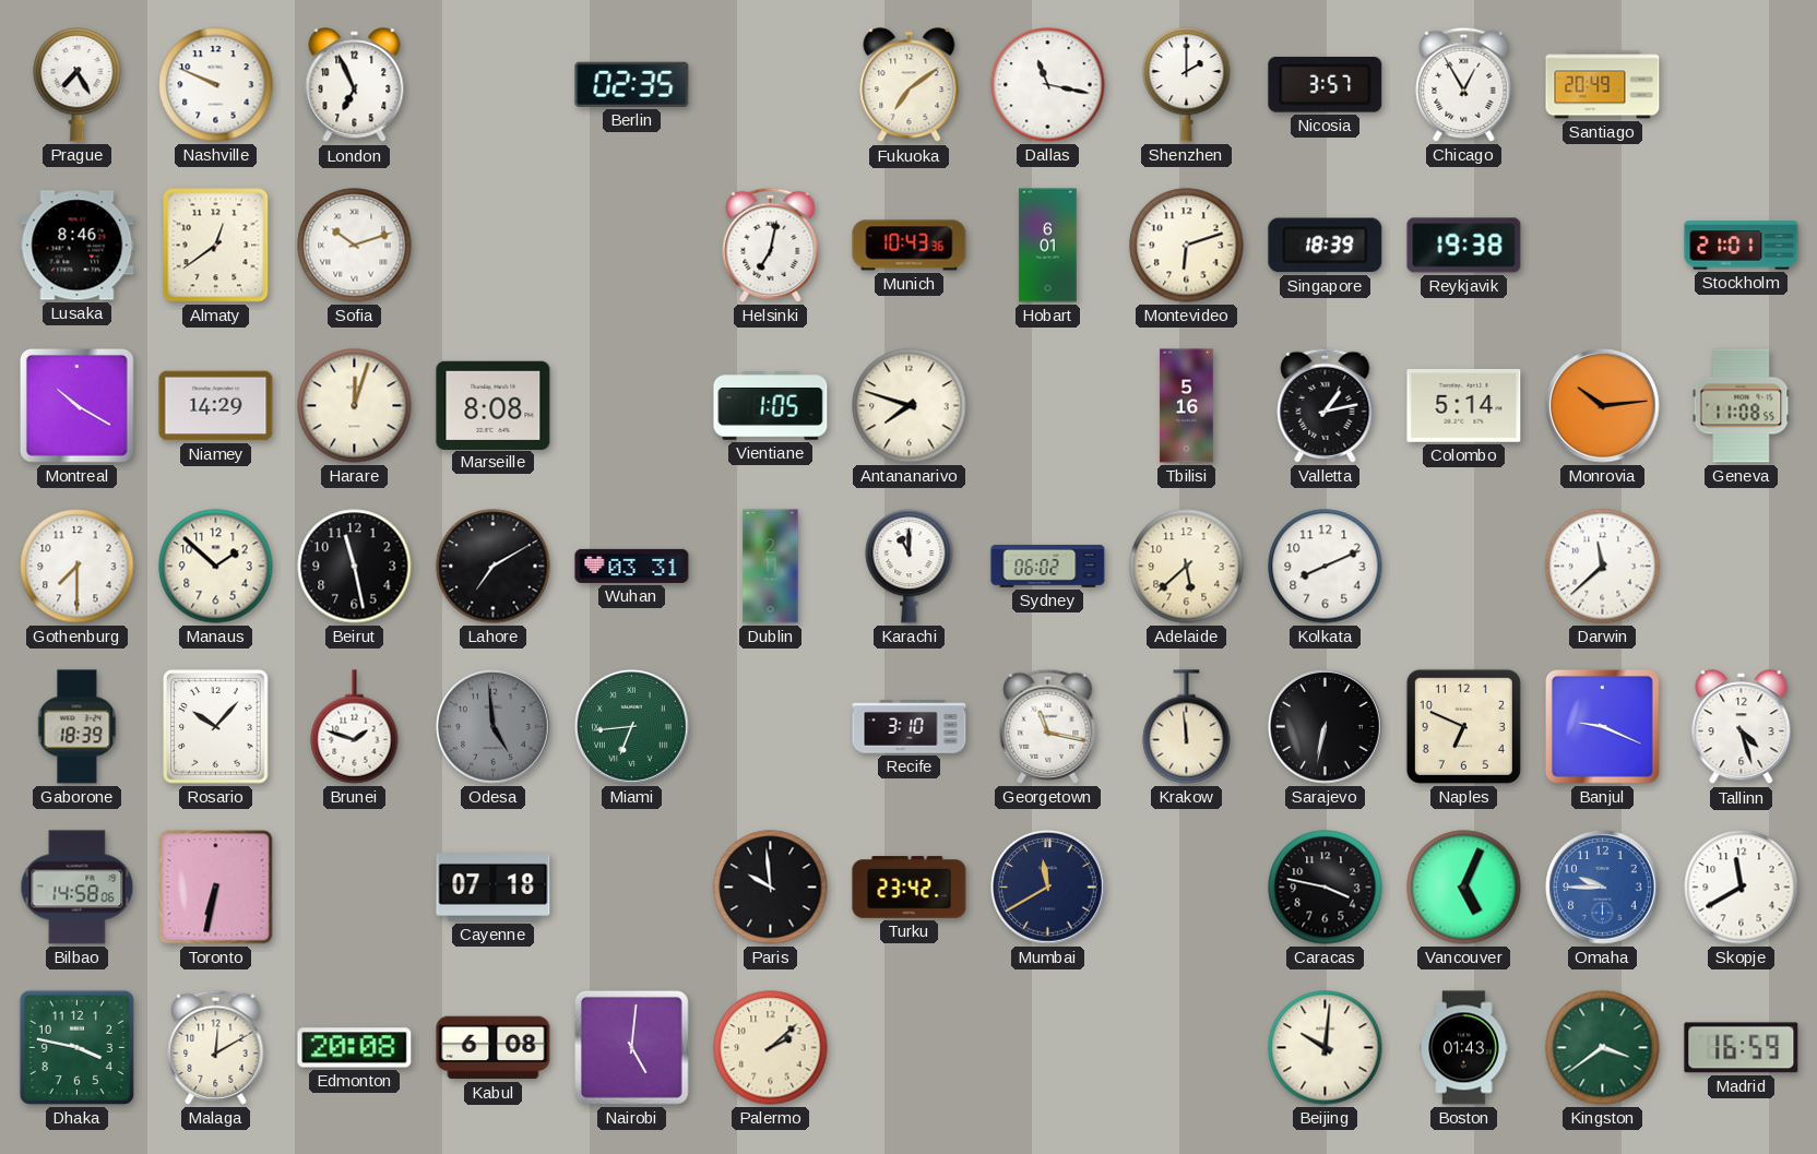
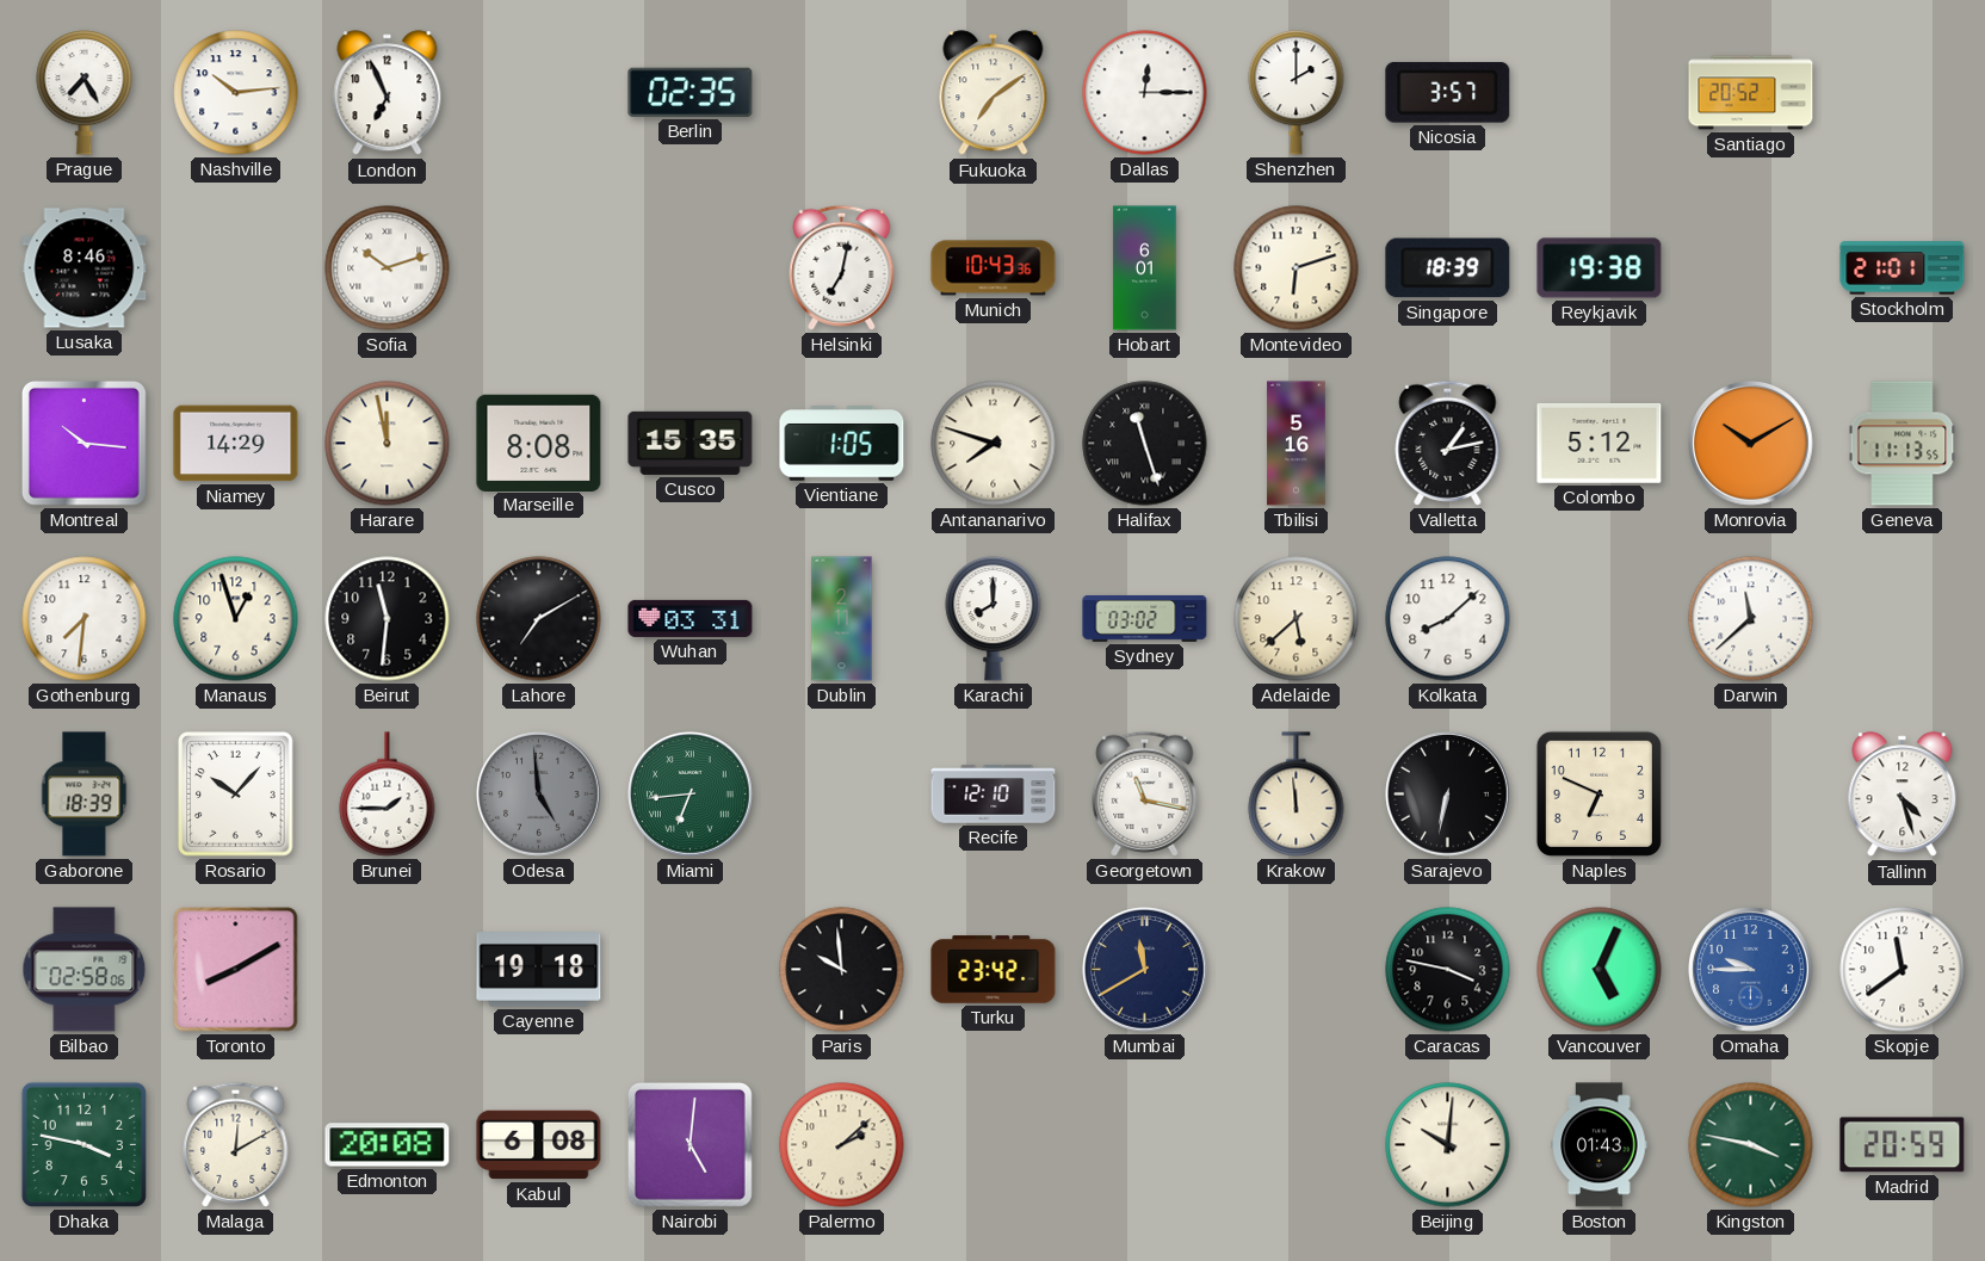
Nashville: 9:49 -> 10:14
Dallas: 11:17 -> 12:15
Chicago: 12:55 -> none
Santiago: 20:49 -> 20:52
Almaty: 12:39 -> none
Montreal: 10:20 -> 10:16
Harare: 12:03 -> 11:58
Cusco: none -> 15:35
Halifax: none -> 11:27
Colombo: 5:14 -> 5:12
Monrovia: 10:14 -> 10:10
Geneva: 11:08 -> 11:13
Gothenburg: 7:30 -> 7:31
Manaus: 1:52 -> 12:57
Beirut: 11:28 -> 11:31
Karachi: 11:00 -> 8:00
Sydney: 06:02 -> 03:02
Kolkata: 8:11 -> 8:08
Brunei: 1:48 -> 1:45
Recife: 3:10 -> 12:10
Banjul: 9:19 -> none
Bilbao: 14:58 -> 02:58
Toronto: 6:32 -> 8:10
Cayenne: 07:18 -> 19:18
Skopje: 11:40 -> 11:39
Kingston: 3:39 -> 3:47
Madrid: 16:59 -> 20:59
